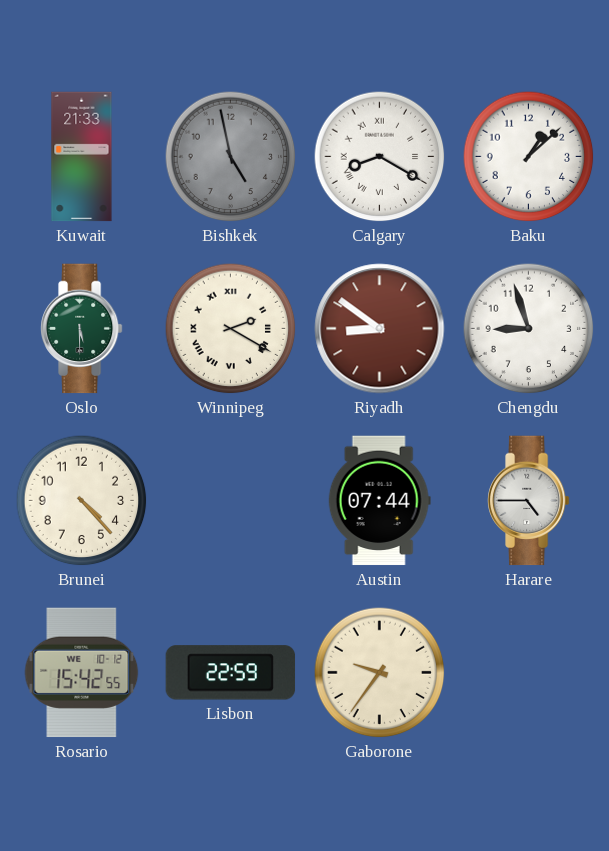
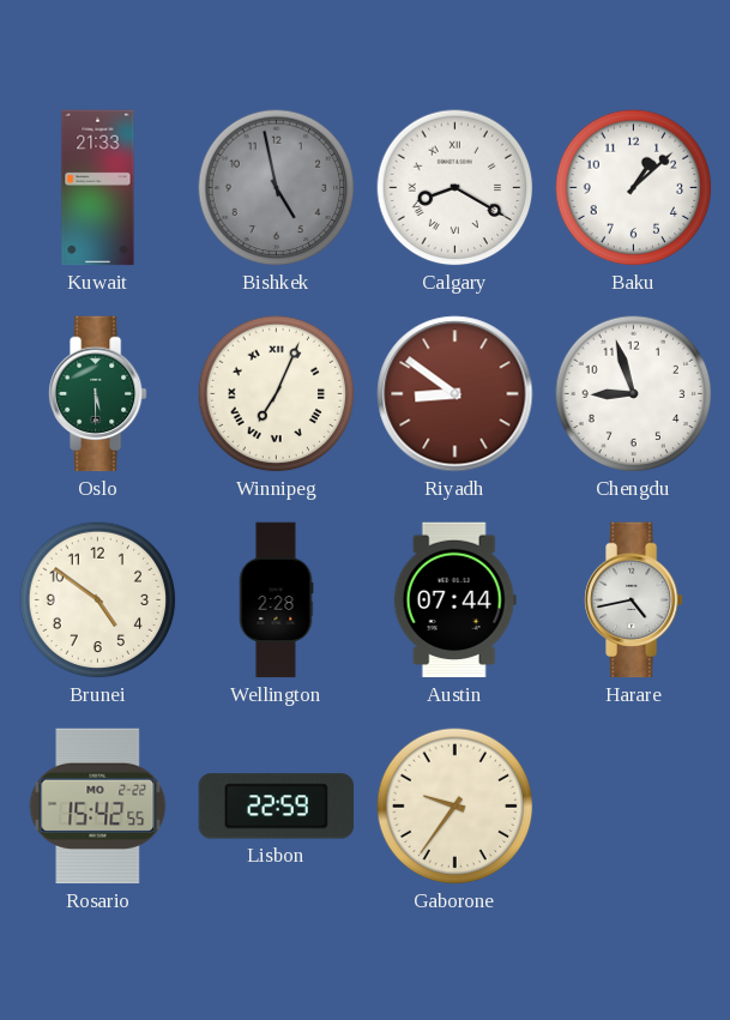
Winnipeg: 2:20 -> 7:04
Brunei: 4:23 -> 4:51
Wellington: none -> 2:28
Harare: 4:45 -> 4:43
Rosario date: WE 10-12 -> MO 2-22
